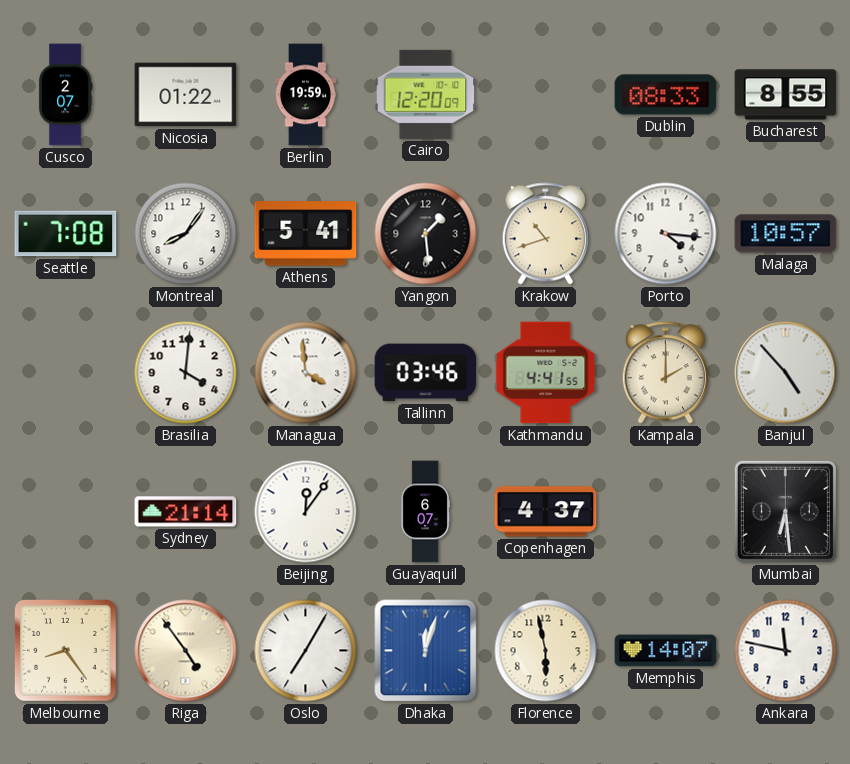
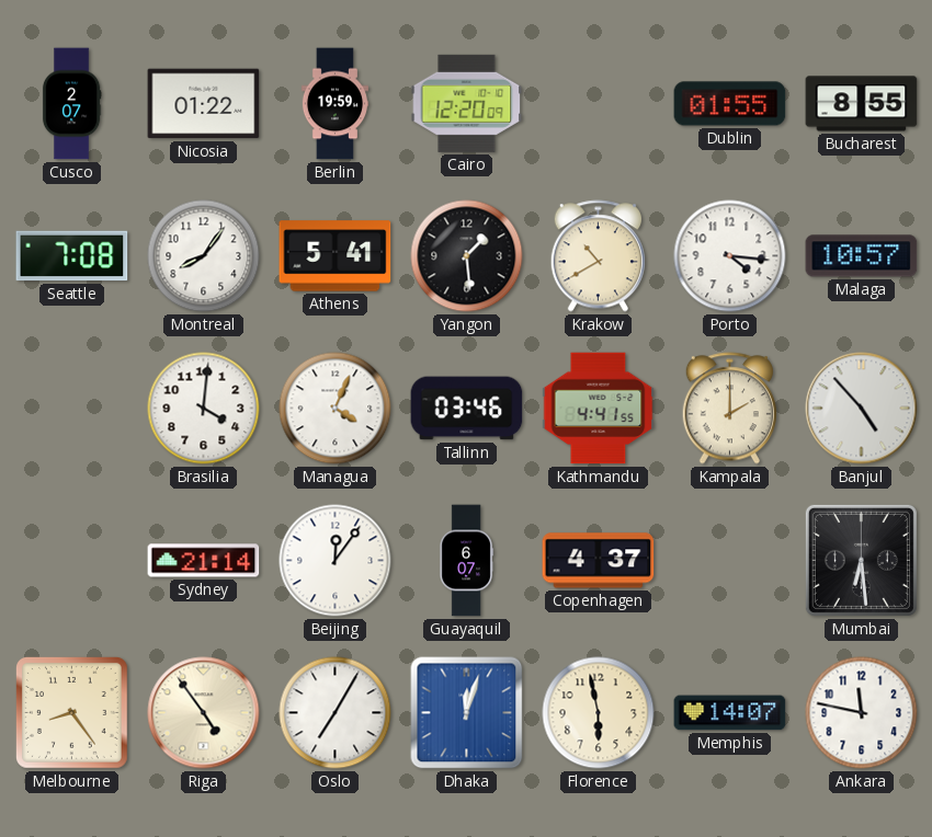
Dublin: 08:33 -> 01:55
Krakow: 10:42 -> 10:40
Managua: 3:59 -> 4:04
